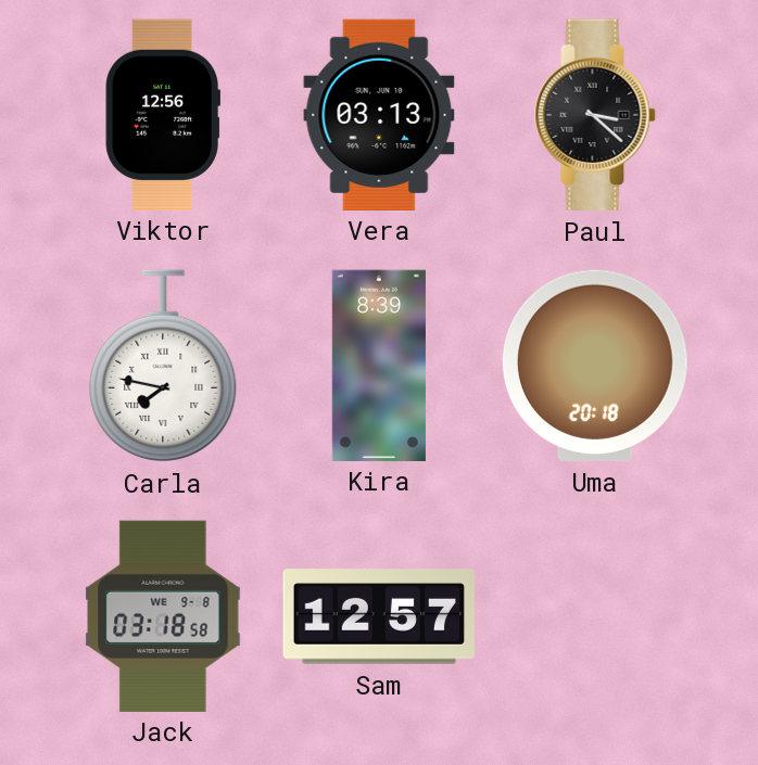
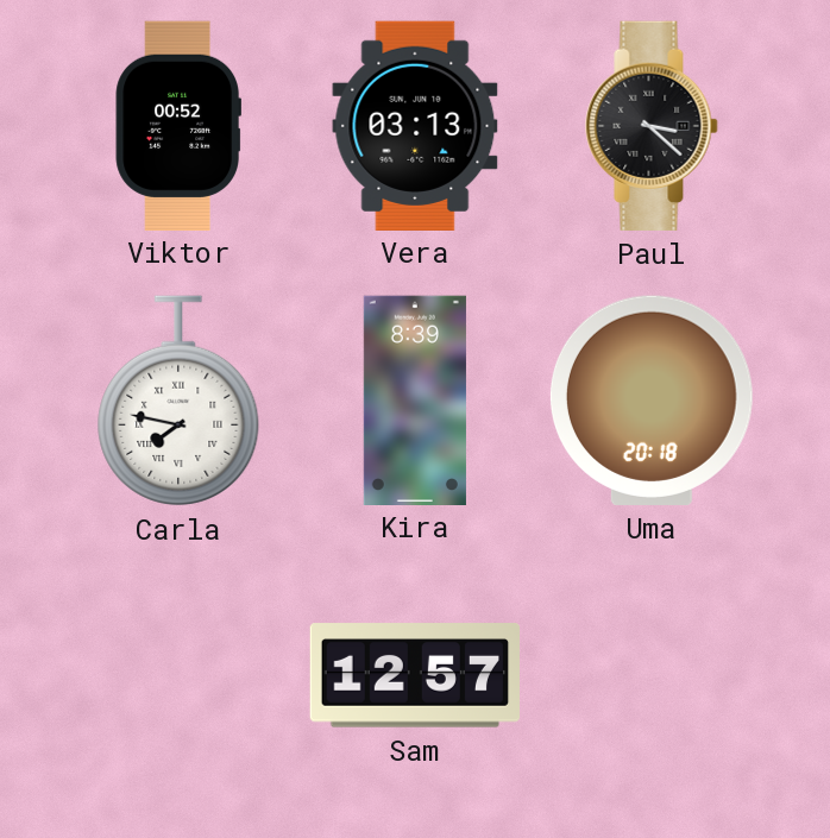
Viktor: 12:56 -> 00:52
Jack: 03:18 -> none
